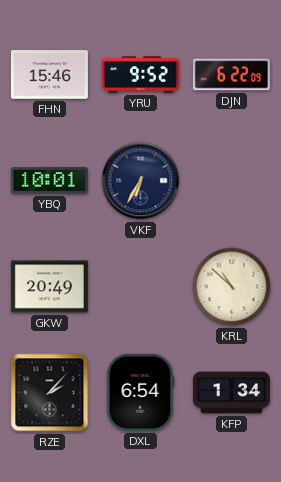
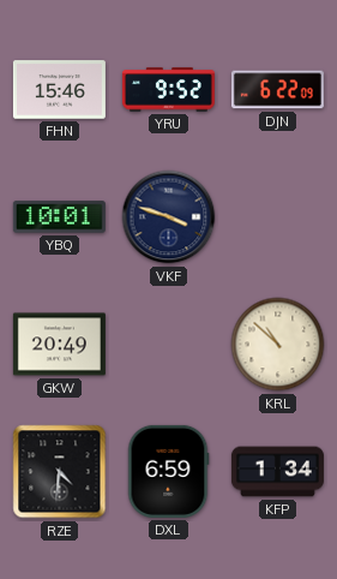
VKF: 6:35 -> 3:48
RZE: 2:07 -> 4:31
DXL: 6:54 -> 6:59
